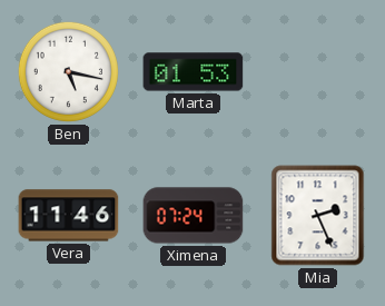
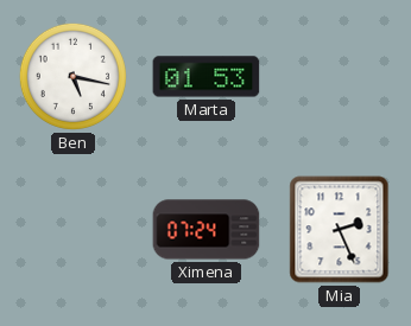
Vera: 11:46 -> none
